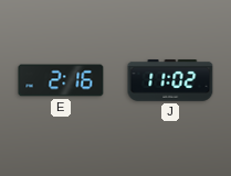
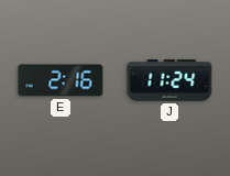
J: 11:02 -> 11:24
